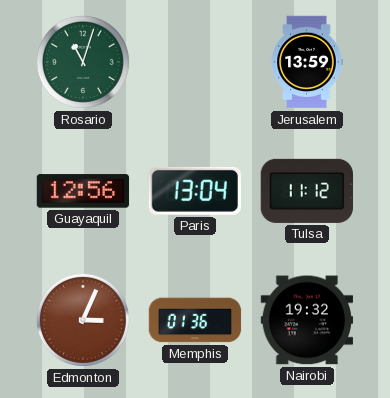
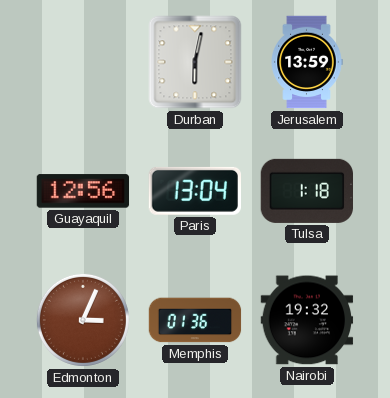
Rosario: 11:03 -> none
Durban: none -> 6:02
Tulsa: 11:12 -> 1:18
